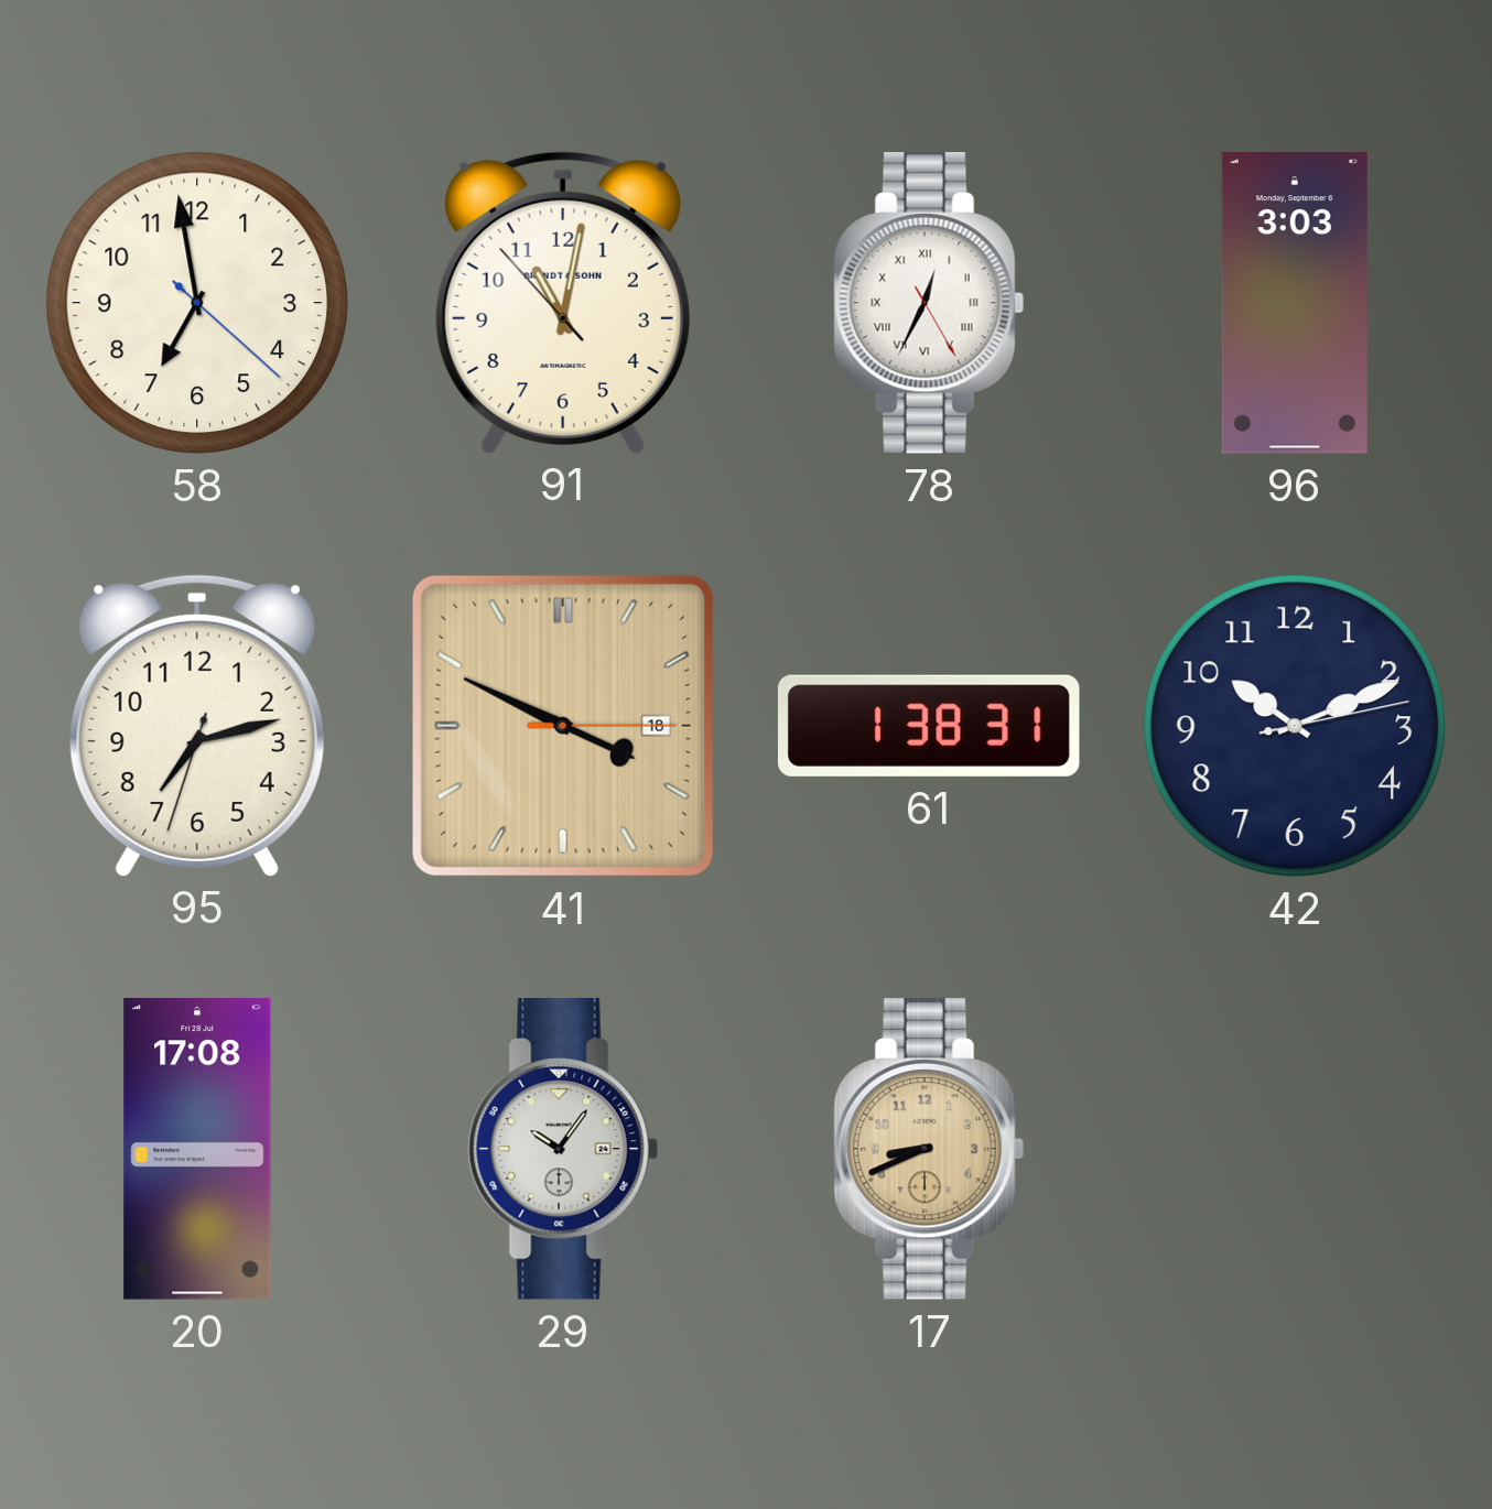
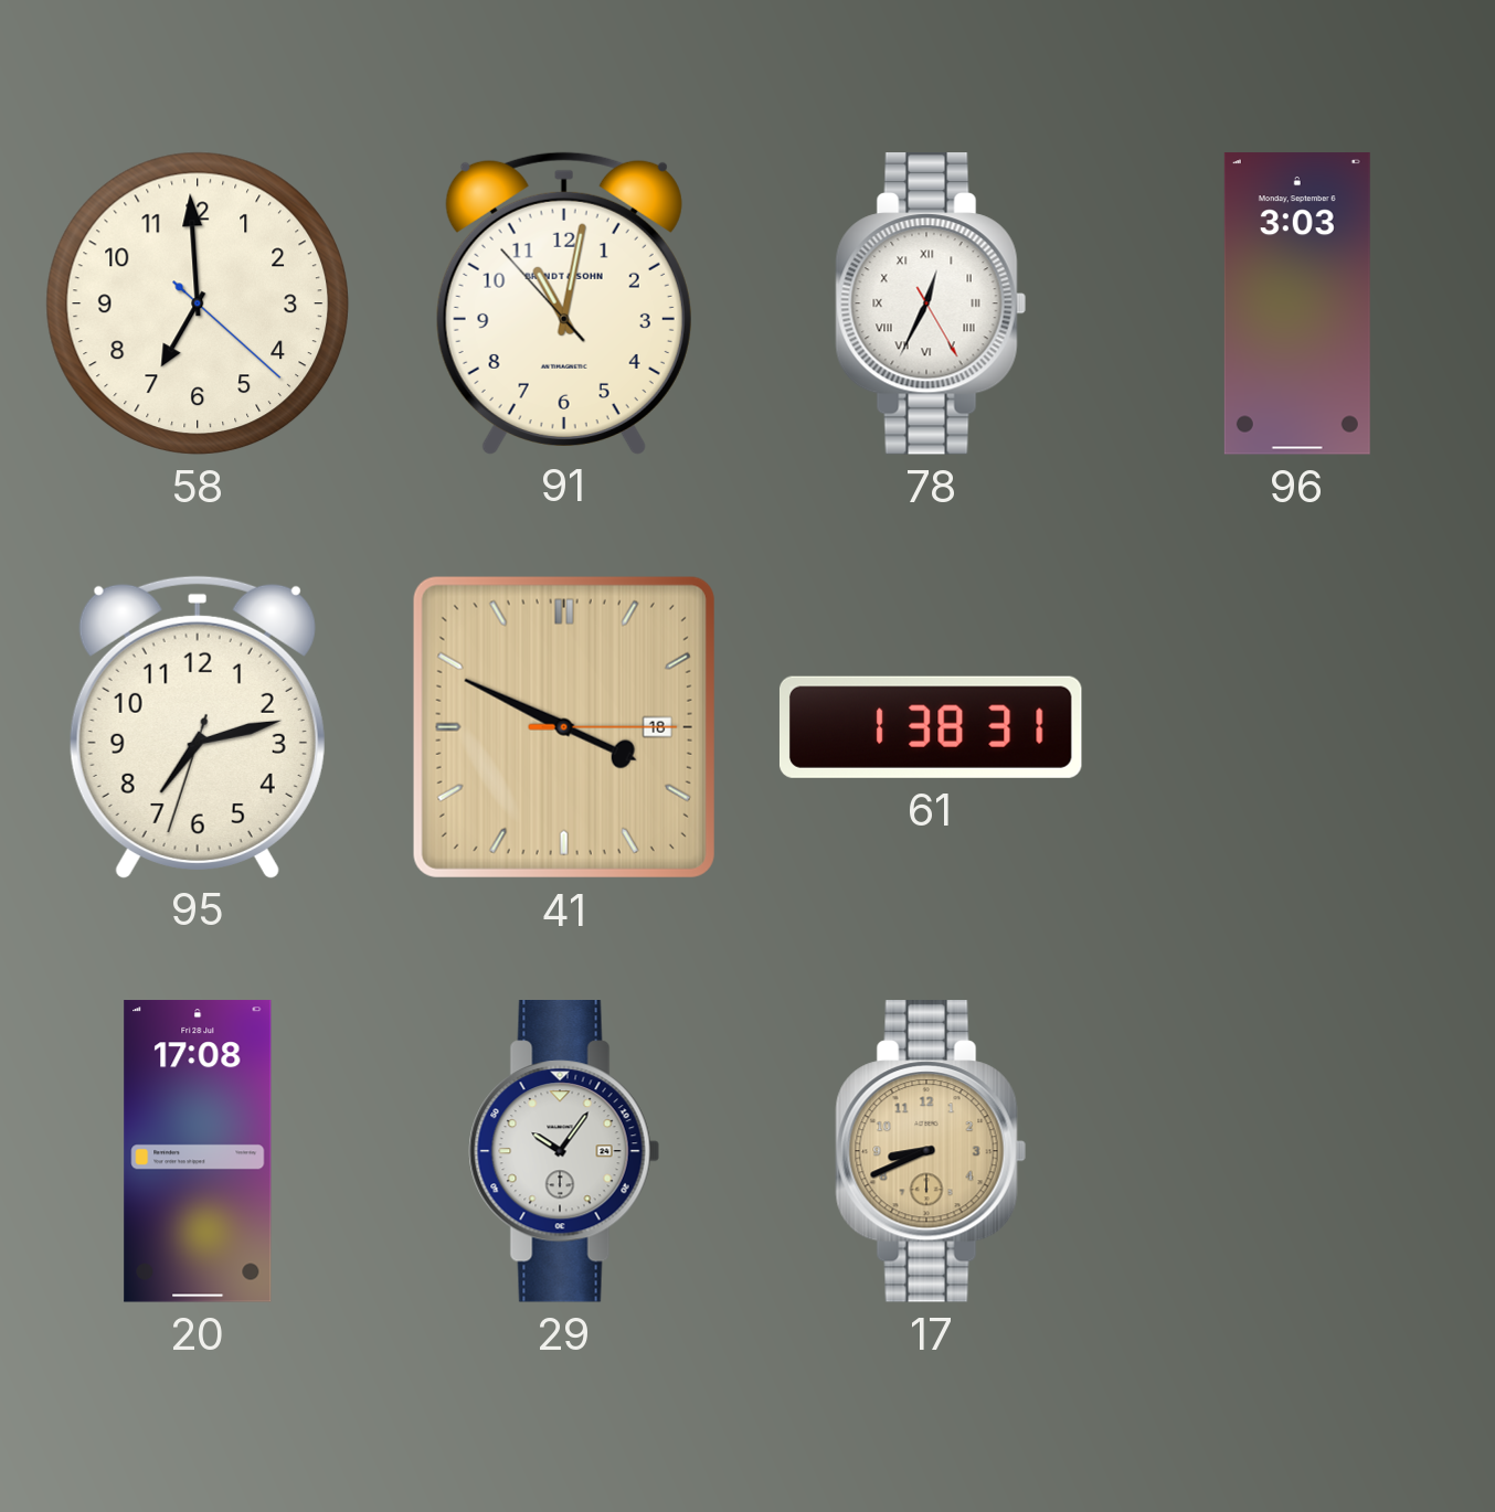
58: 6:58 -> 6:59
42: 10:11 -> none
